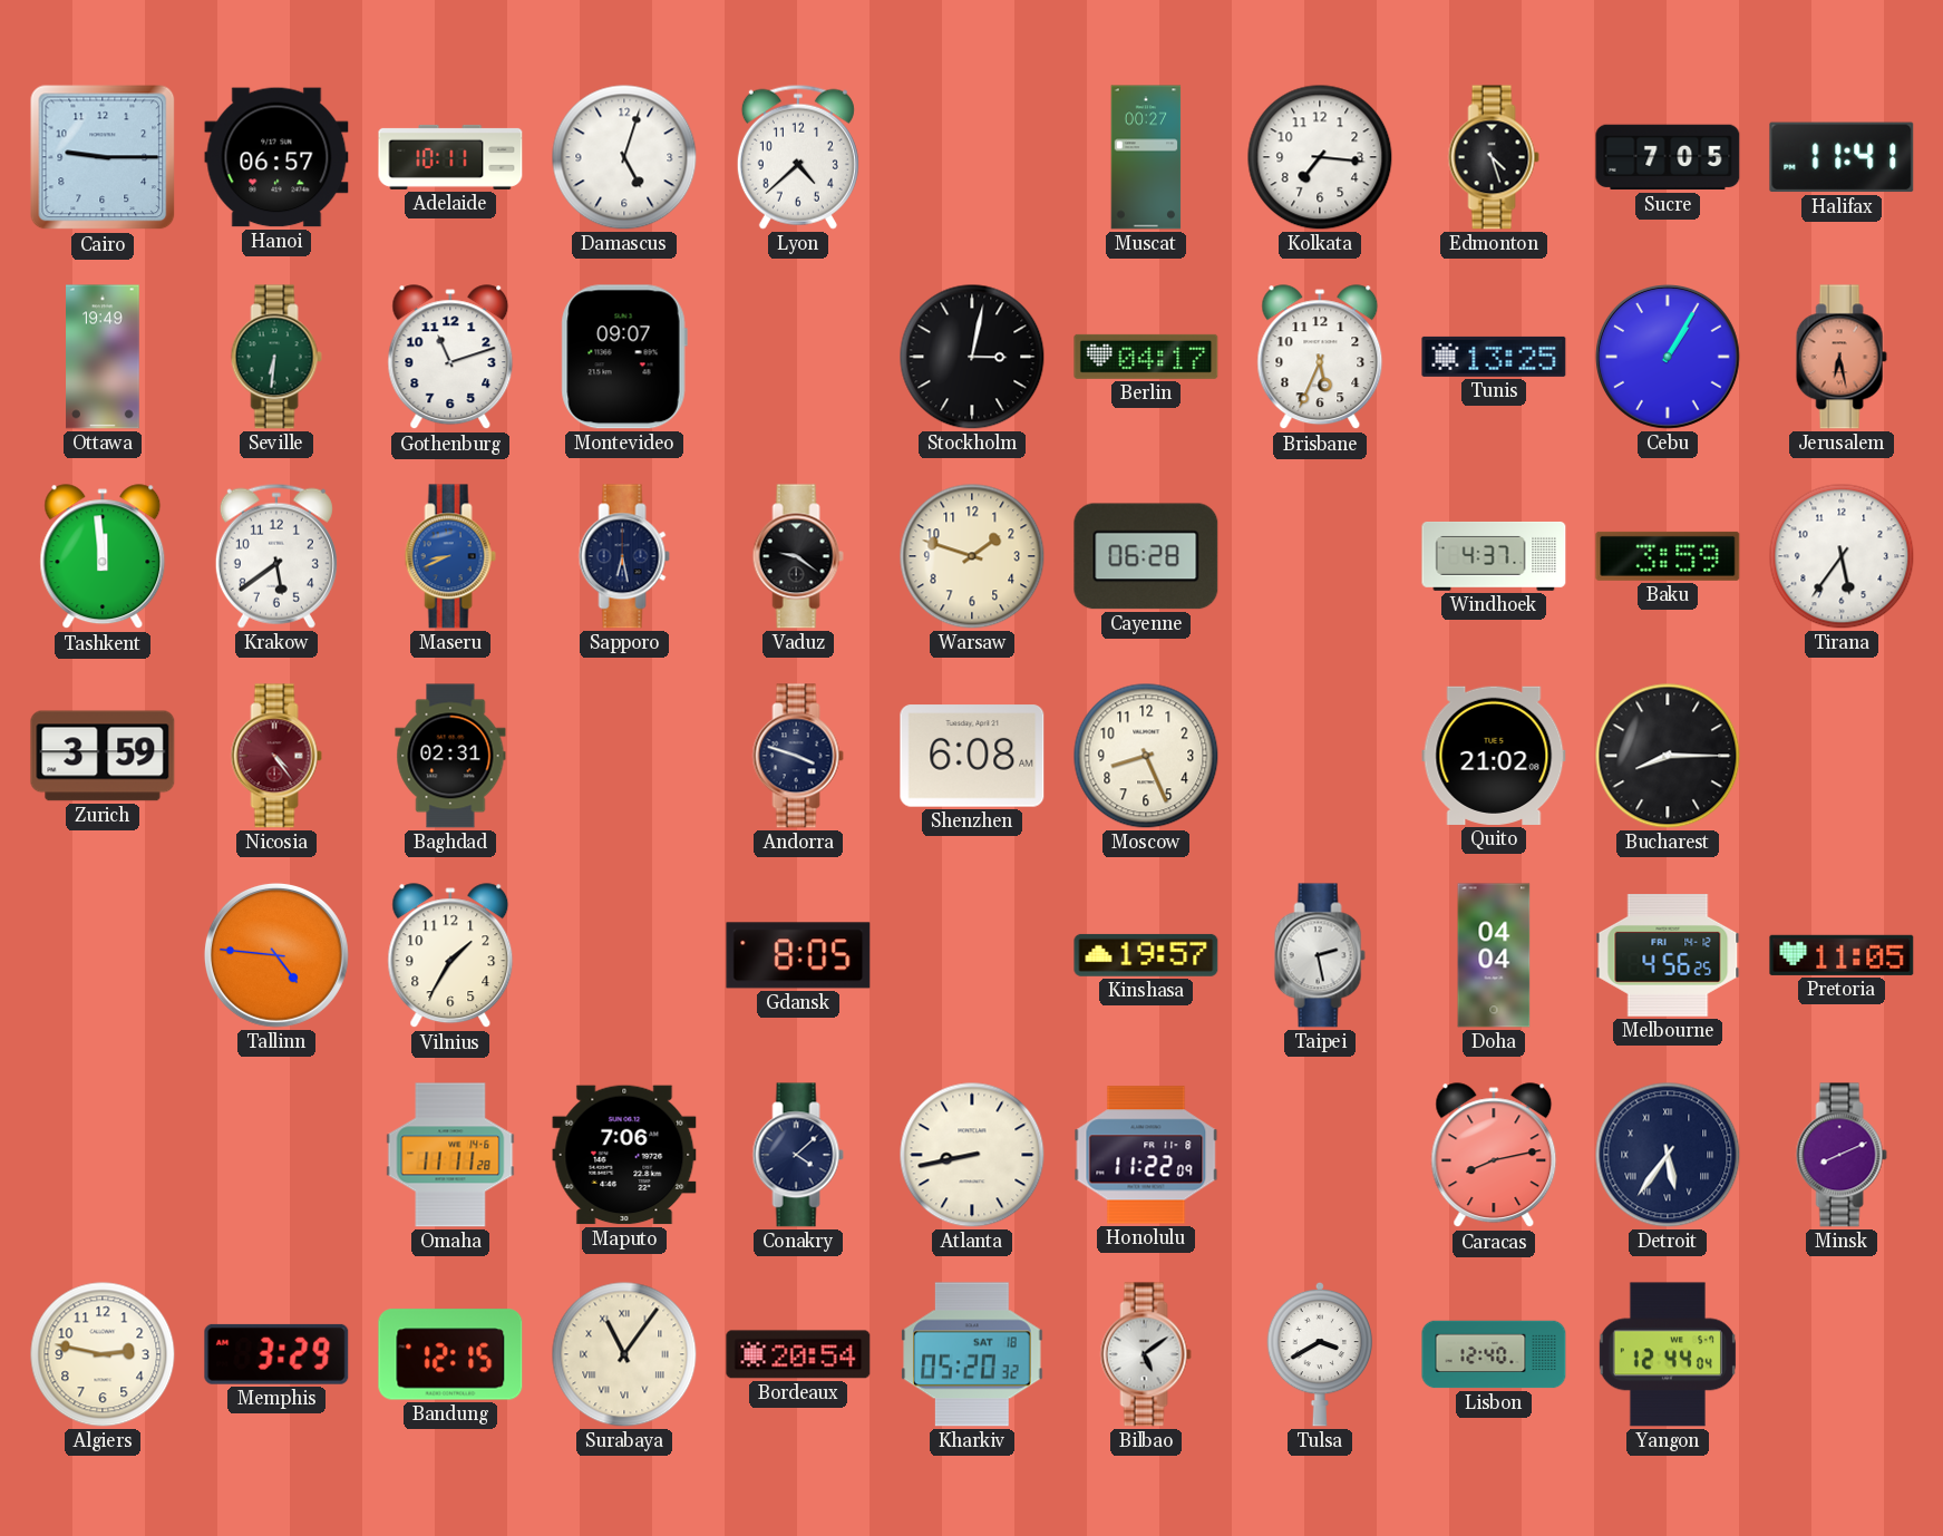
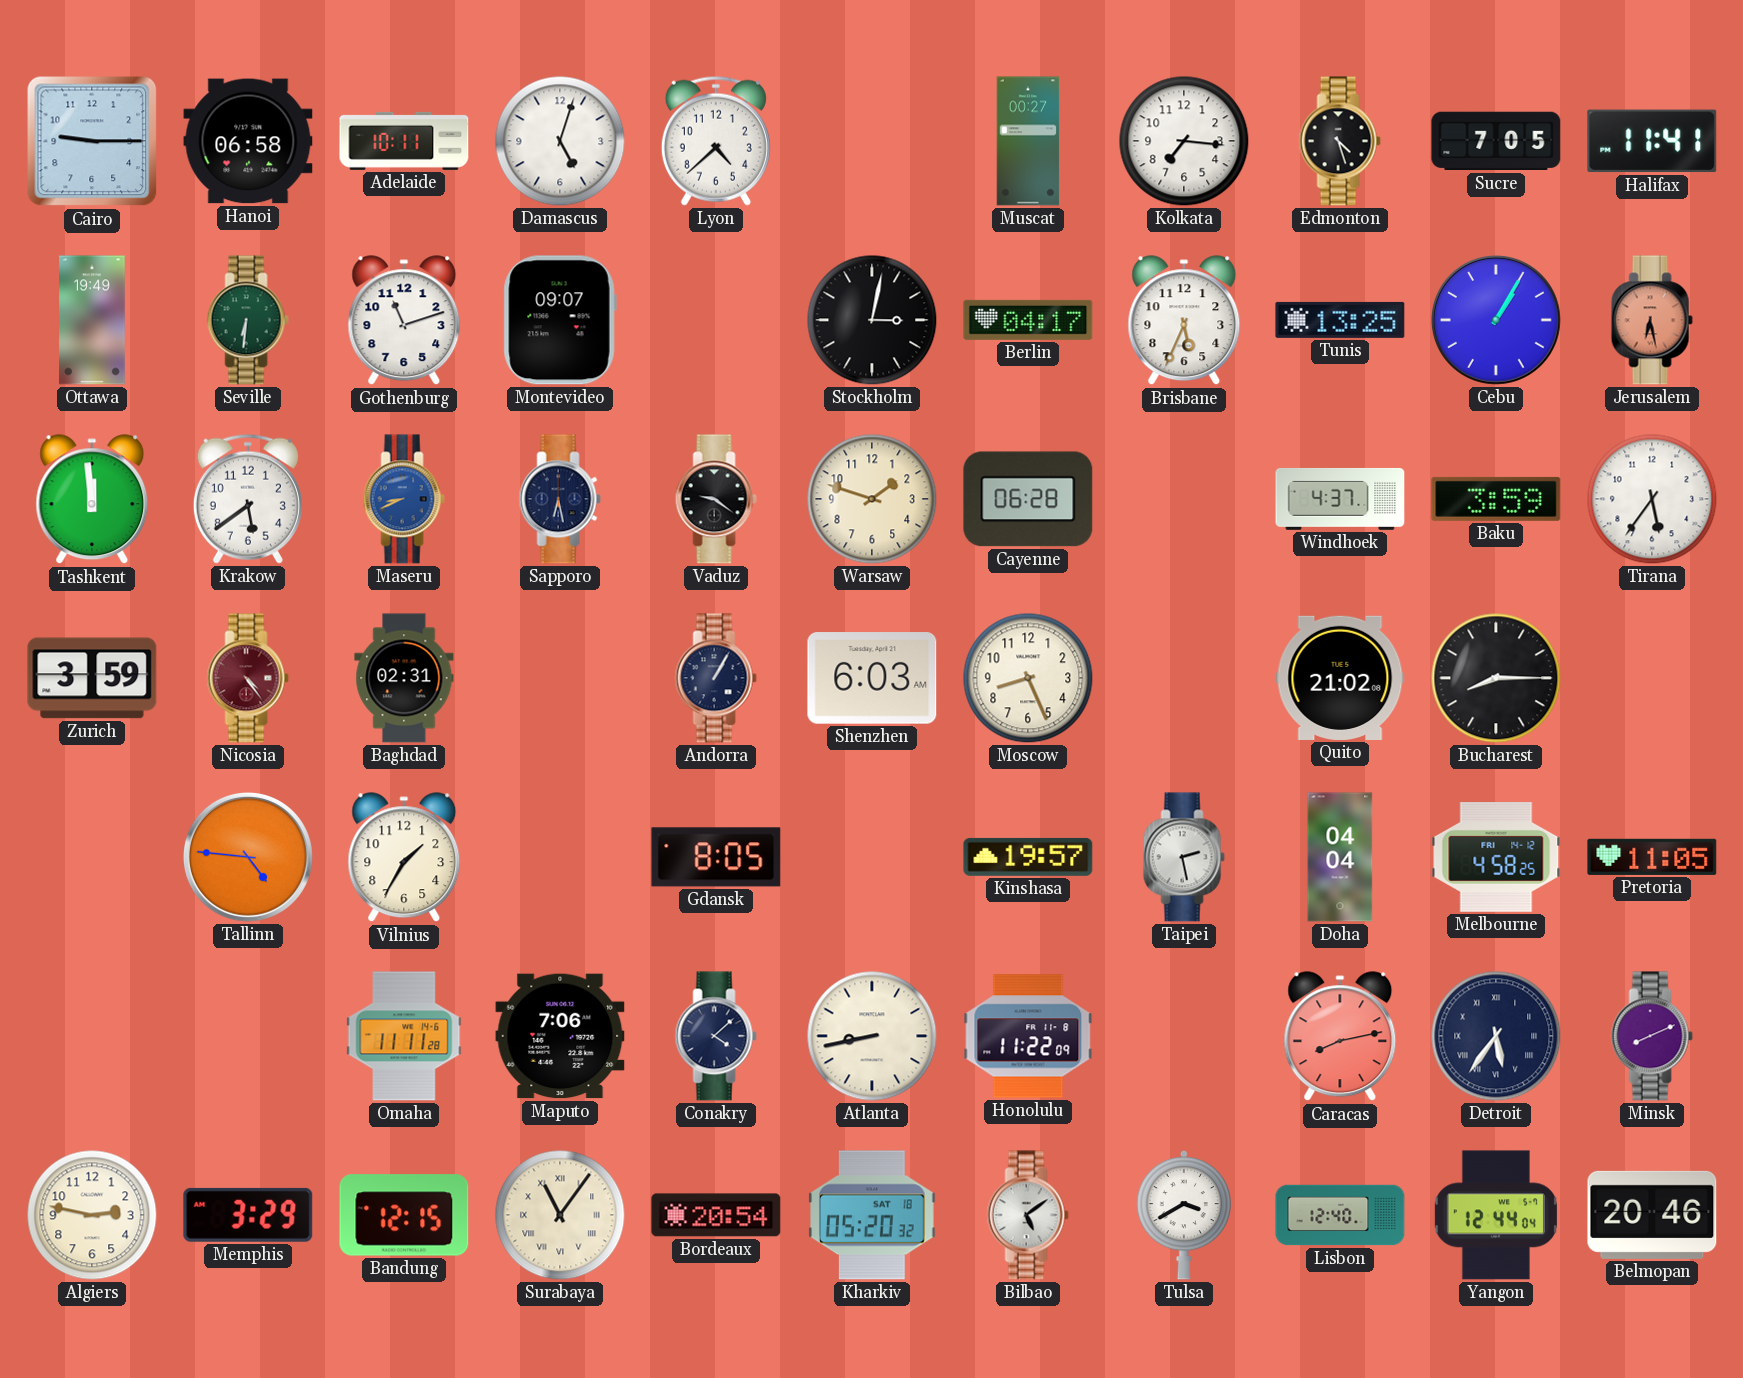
Hanoi: 06:57 -> 06:58
Andorra: 3:48 -> 1:05
Shenzhen: 6:08 -> 6:03
Melbourne: 4:56 -> 4:58
Belmopan: none -> 20:46
